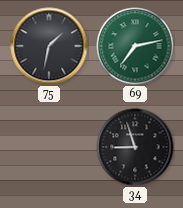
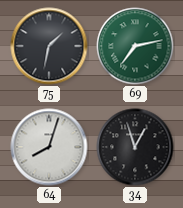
64: none -> 8:03
34: 8:57 -> 12:57
